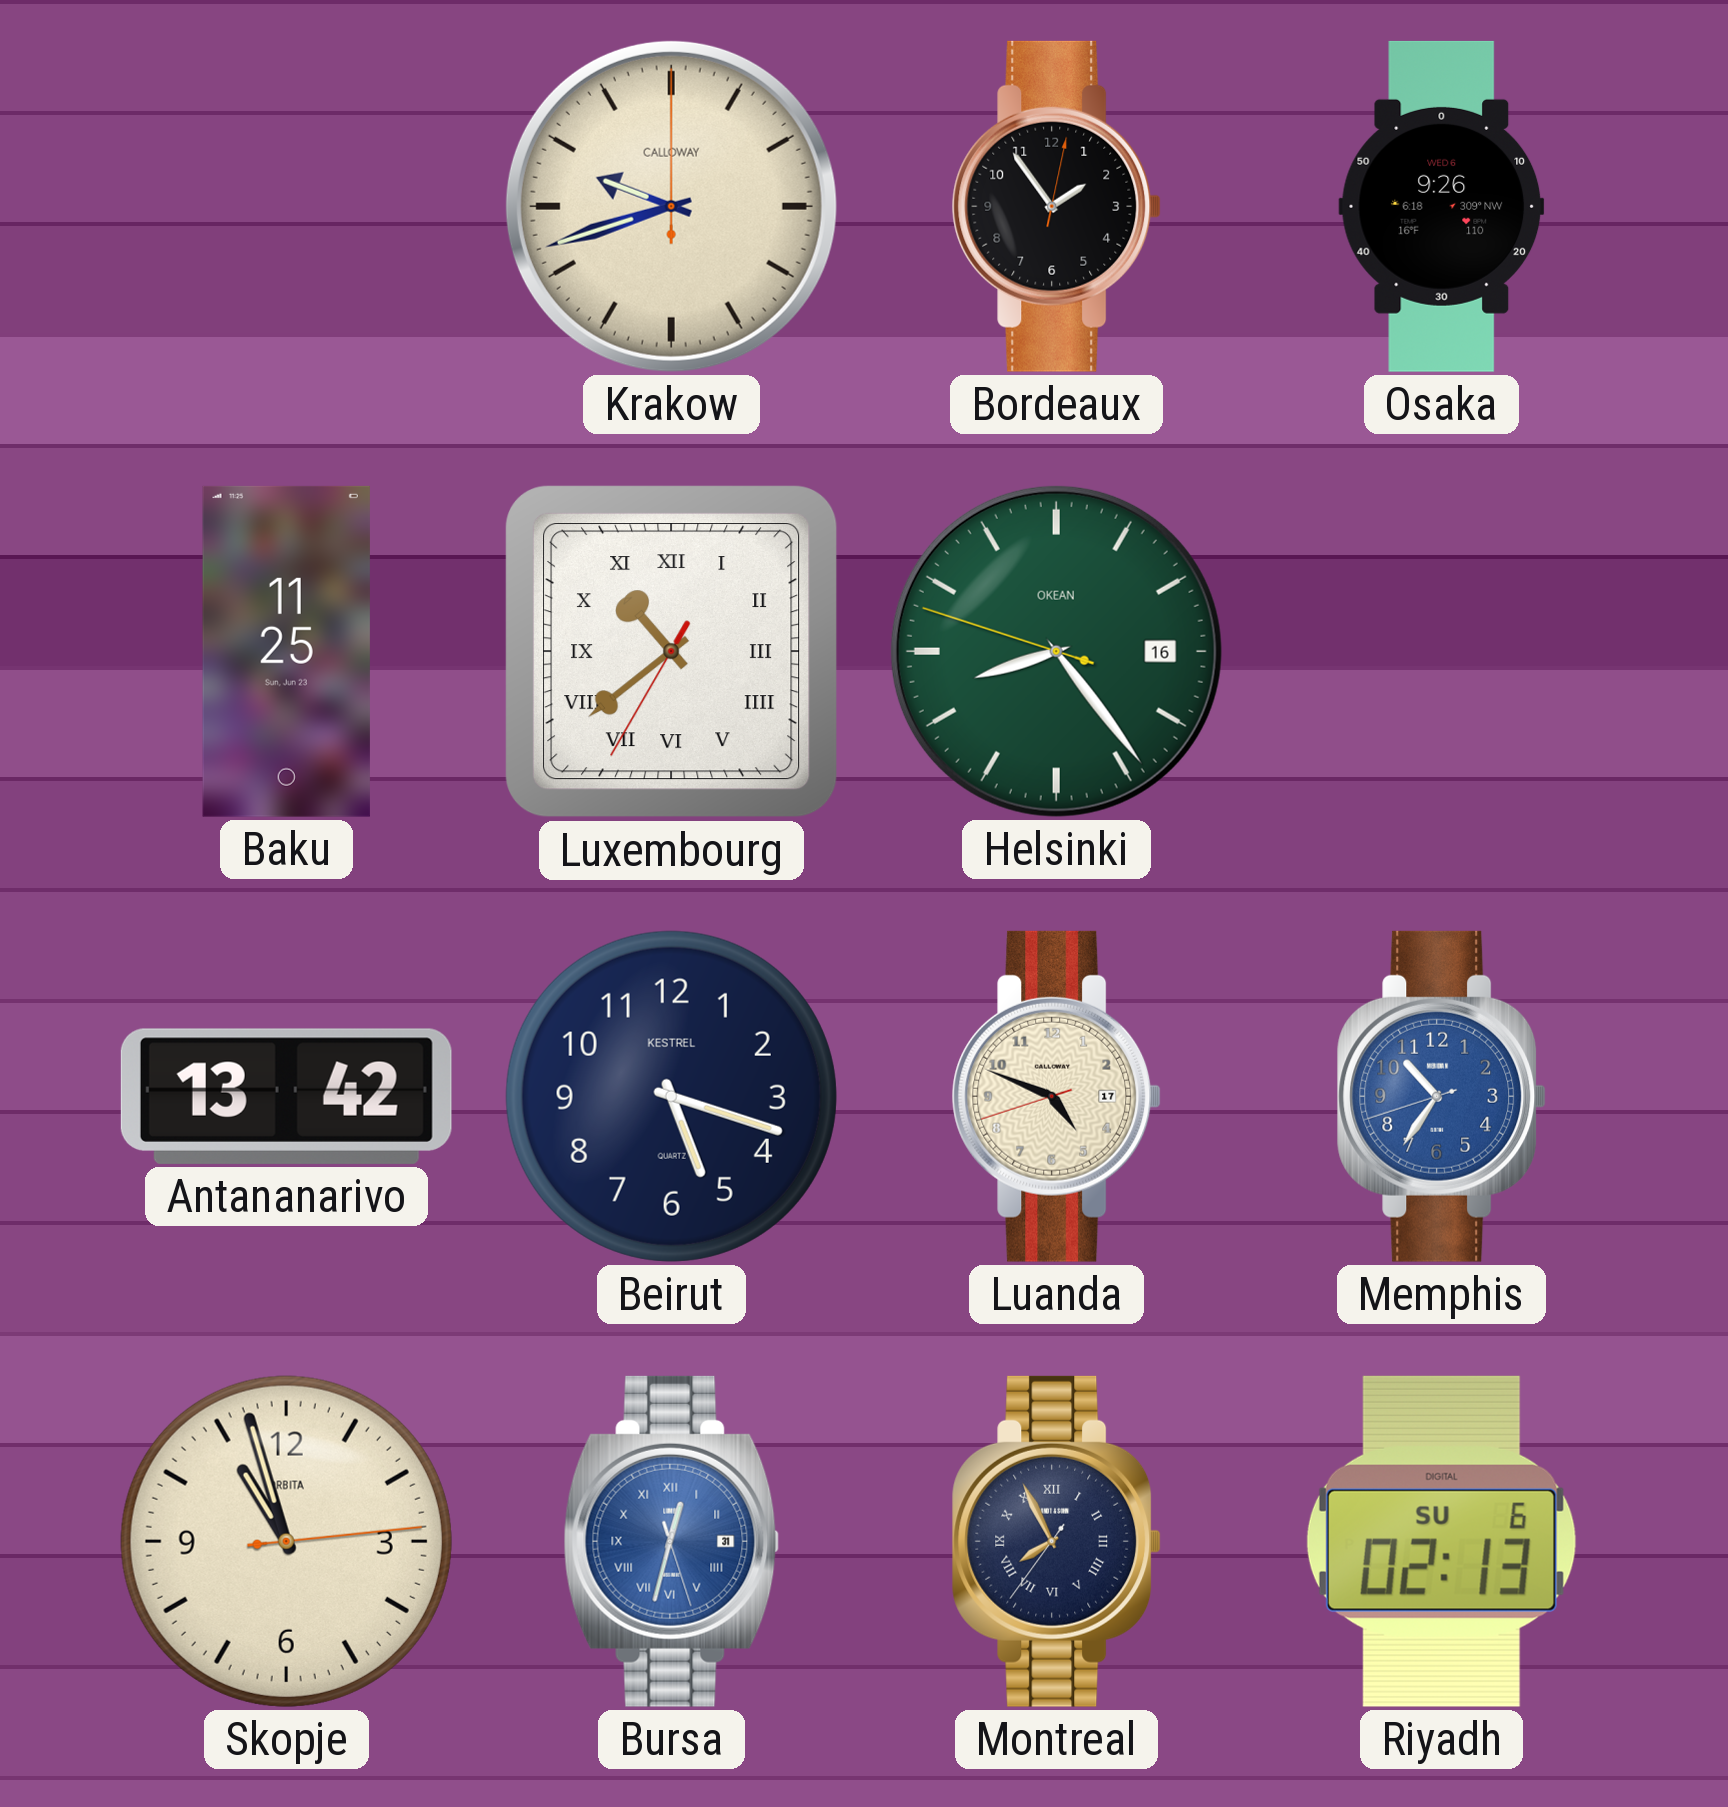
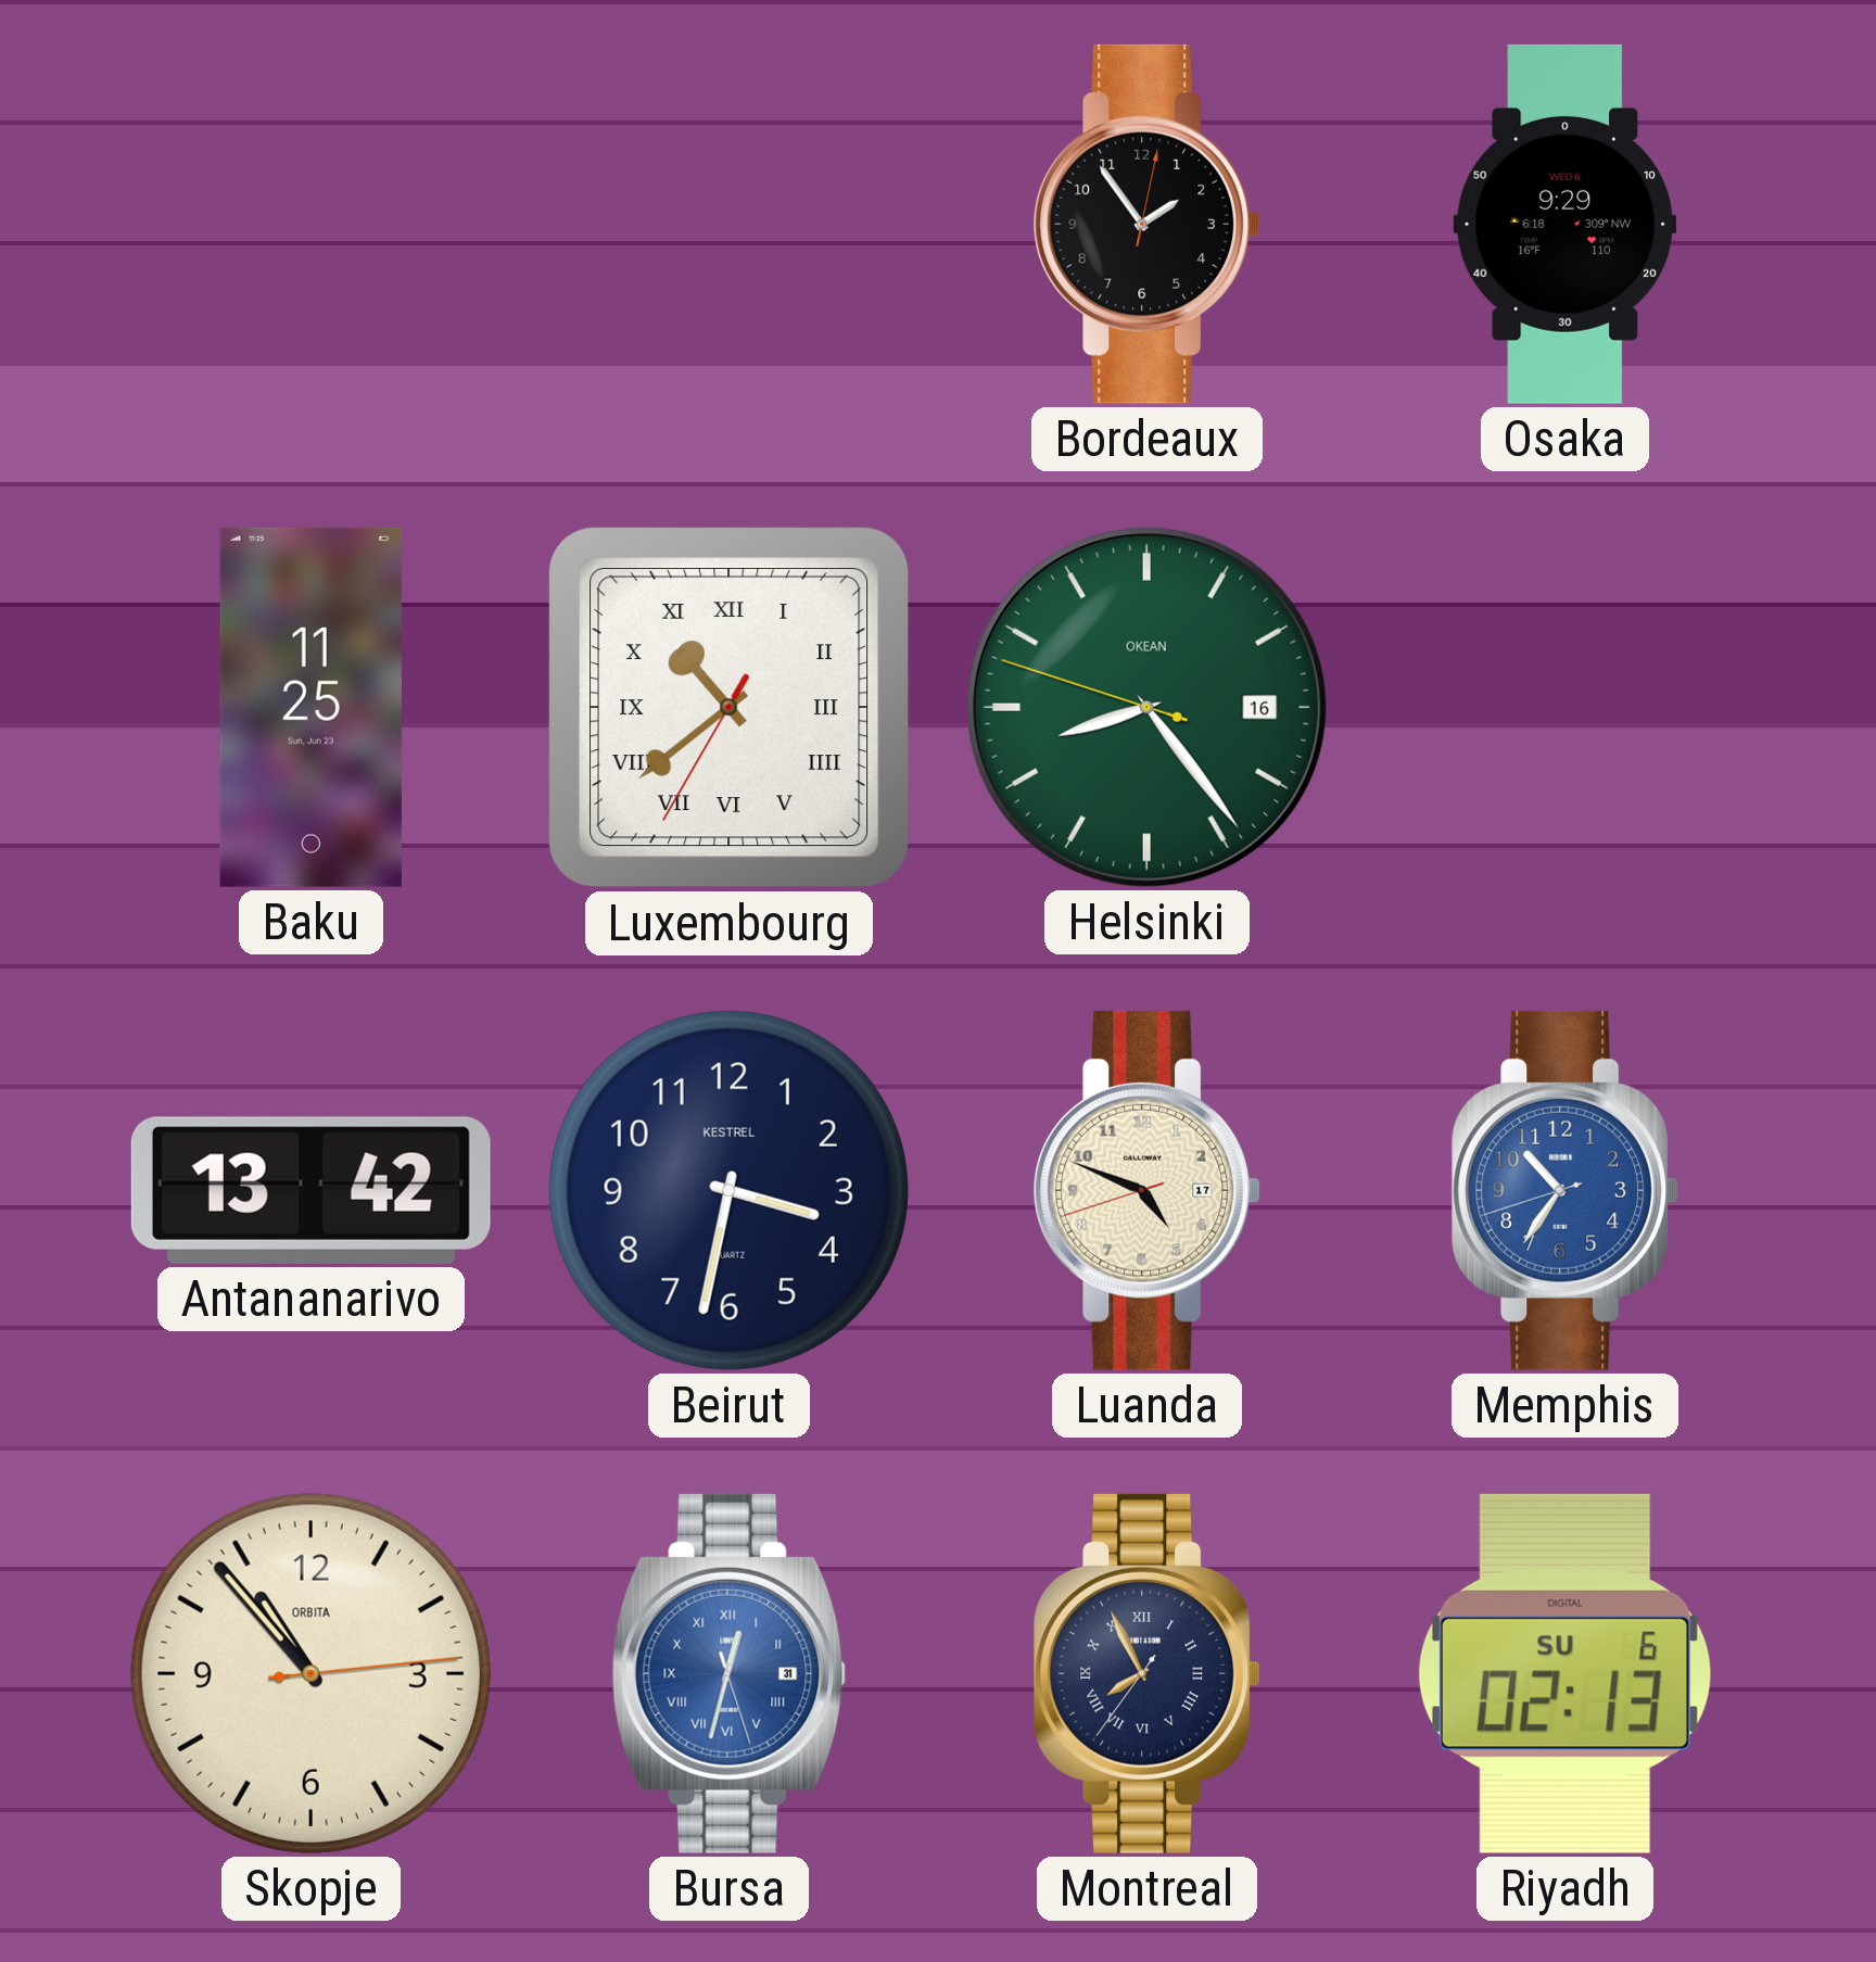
Krakow: 9:42 -> none
Osaka: 9:26 -> 9:29
Beirut: 5:18 -> 3:32
Skopje: 10:57 -> 10:53
